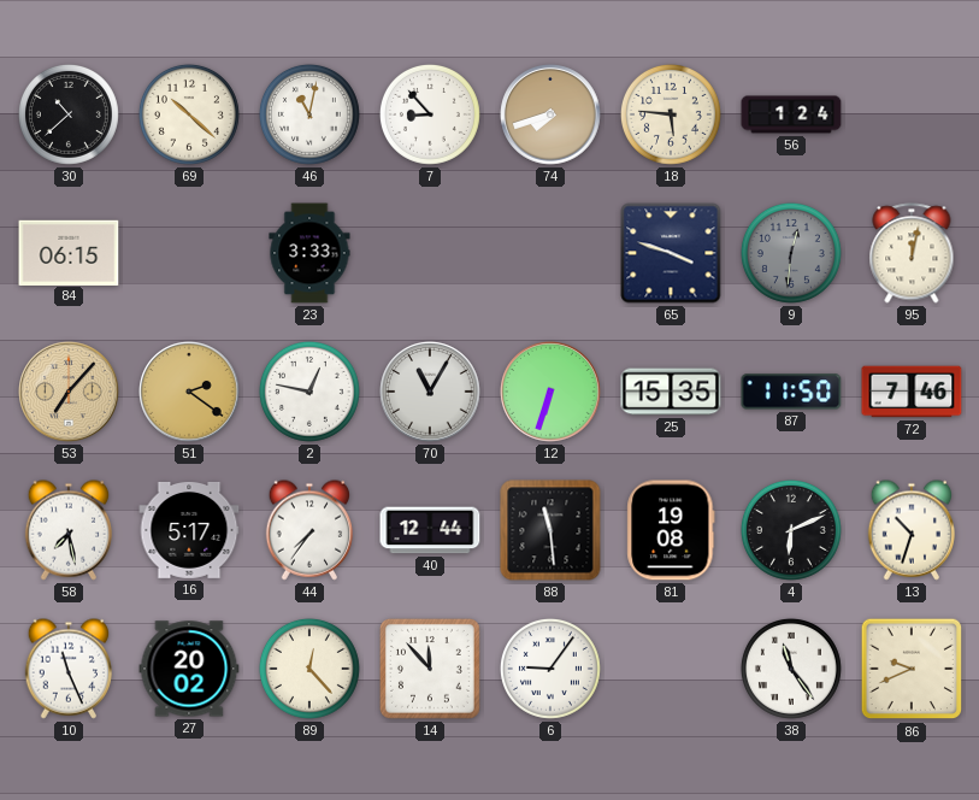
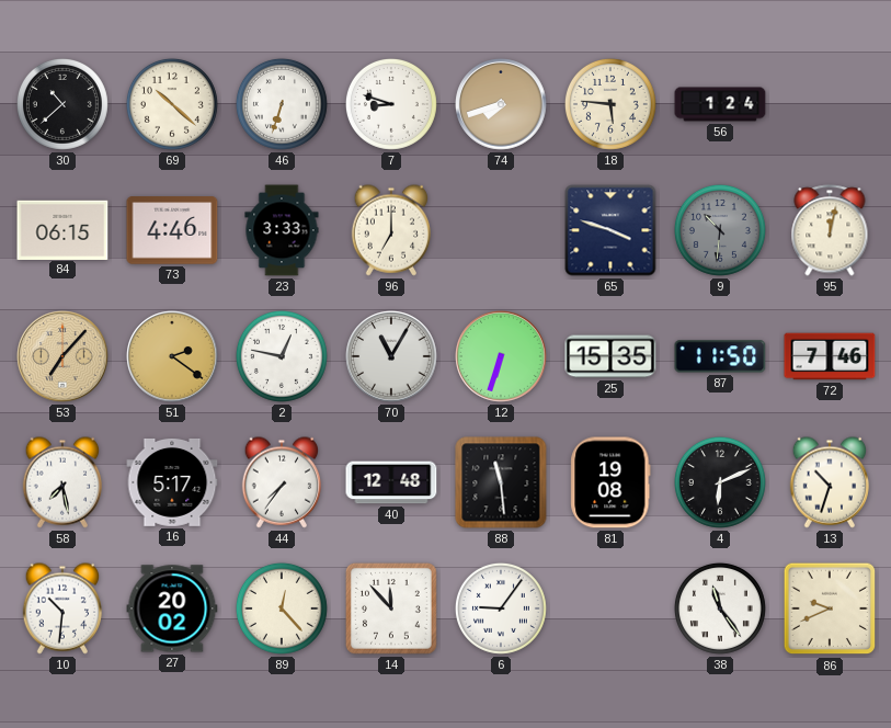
46: 11:02 -> 6:33
7: 8:53 -> 8:48
73: none -> 4:46
96: none -> 7:00
9: 12:31 -> 10:31
40: 12:44 -> 12:48
10: 11:26 -> 10:31
